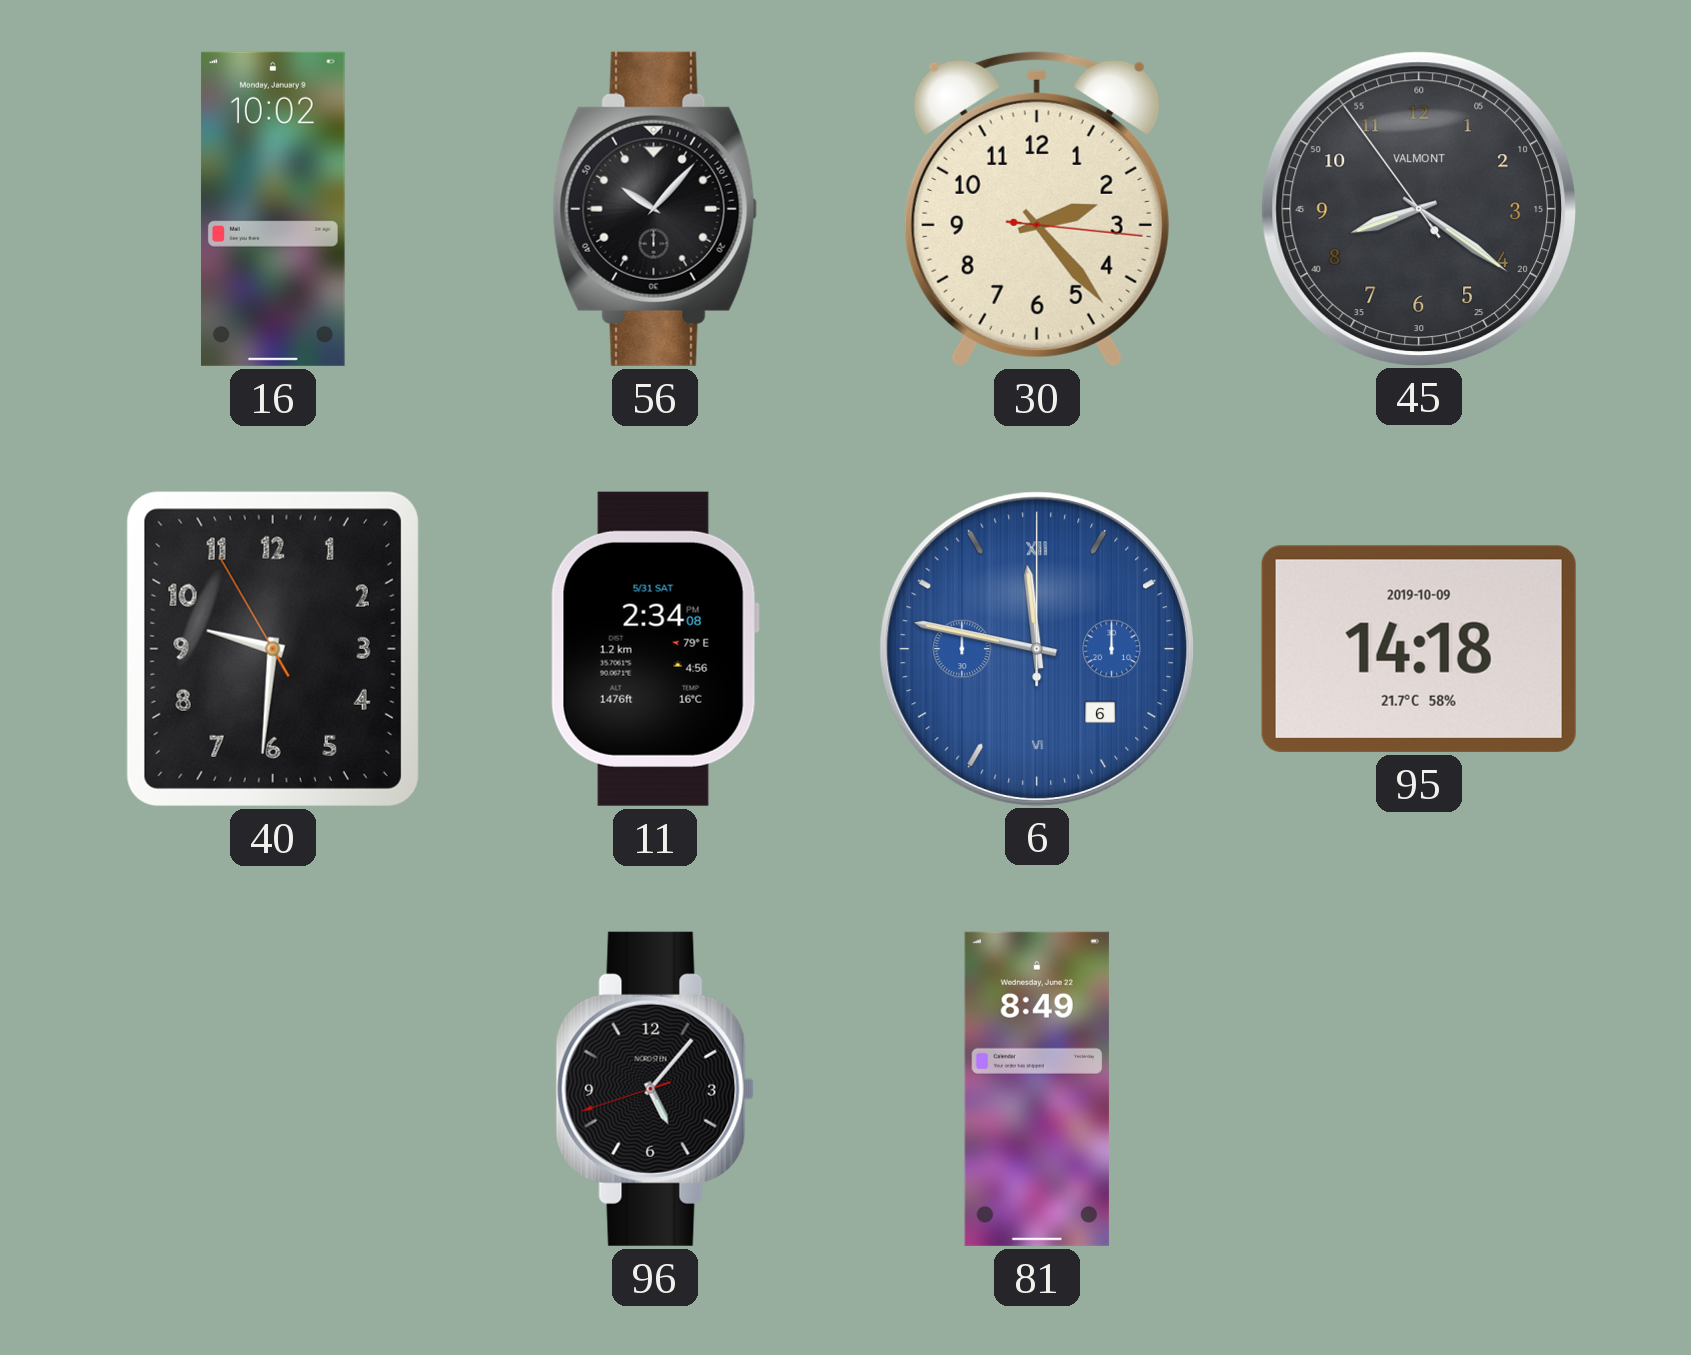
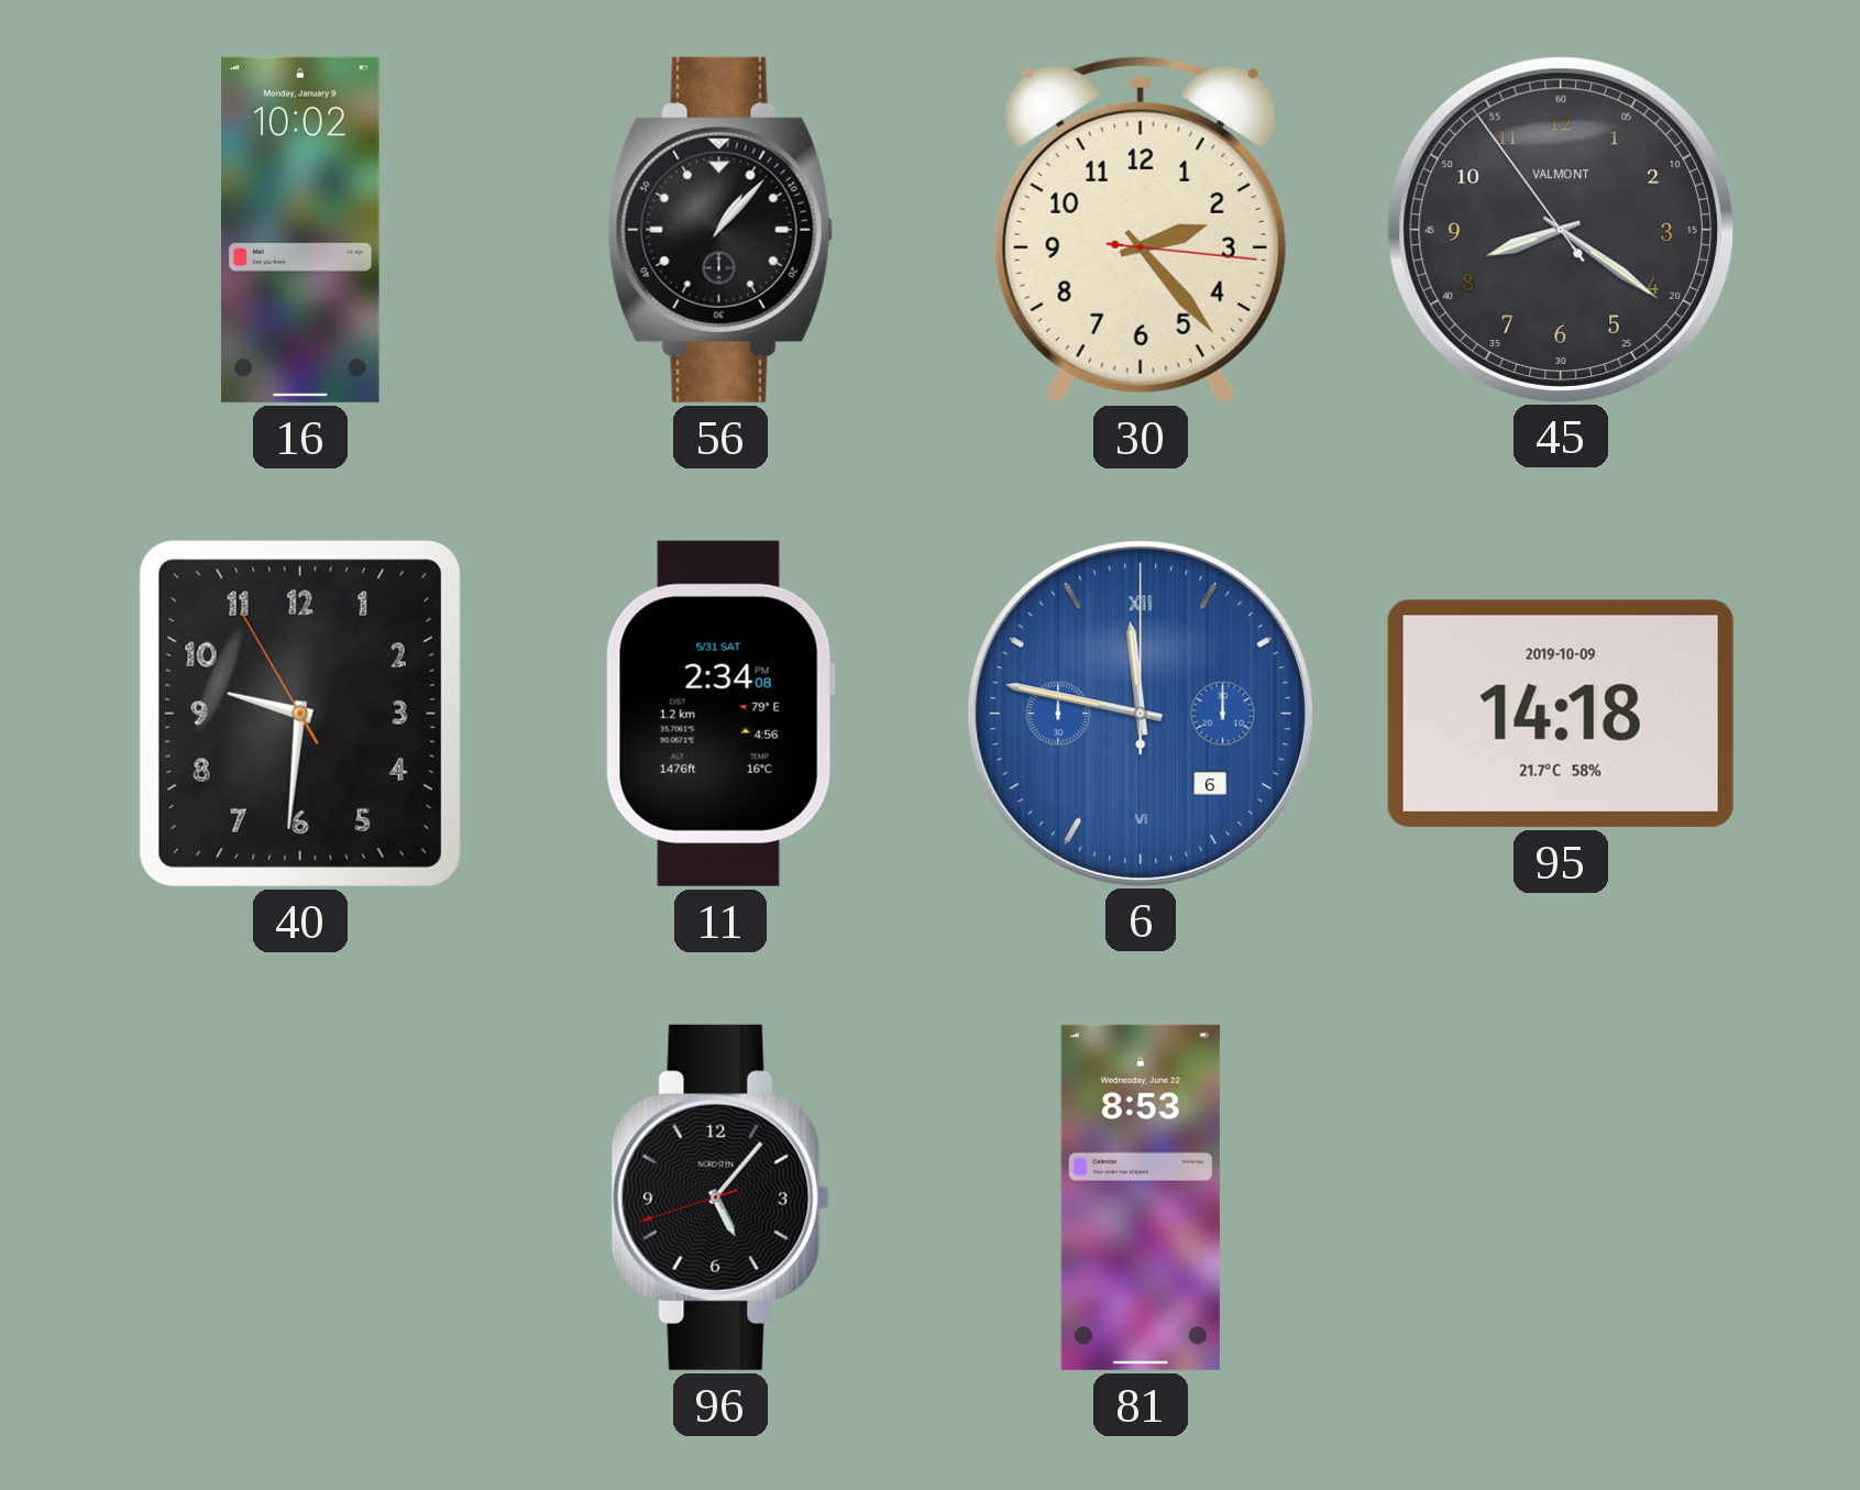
56: 10:07 -> 1:07
81: 8:49 -> 8:53
